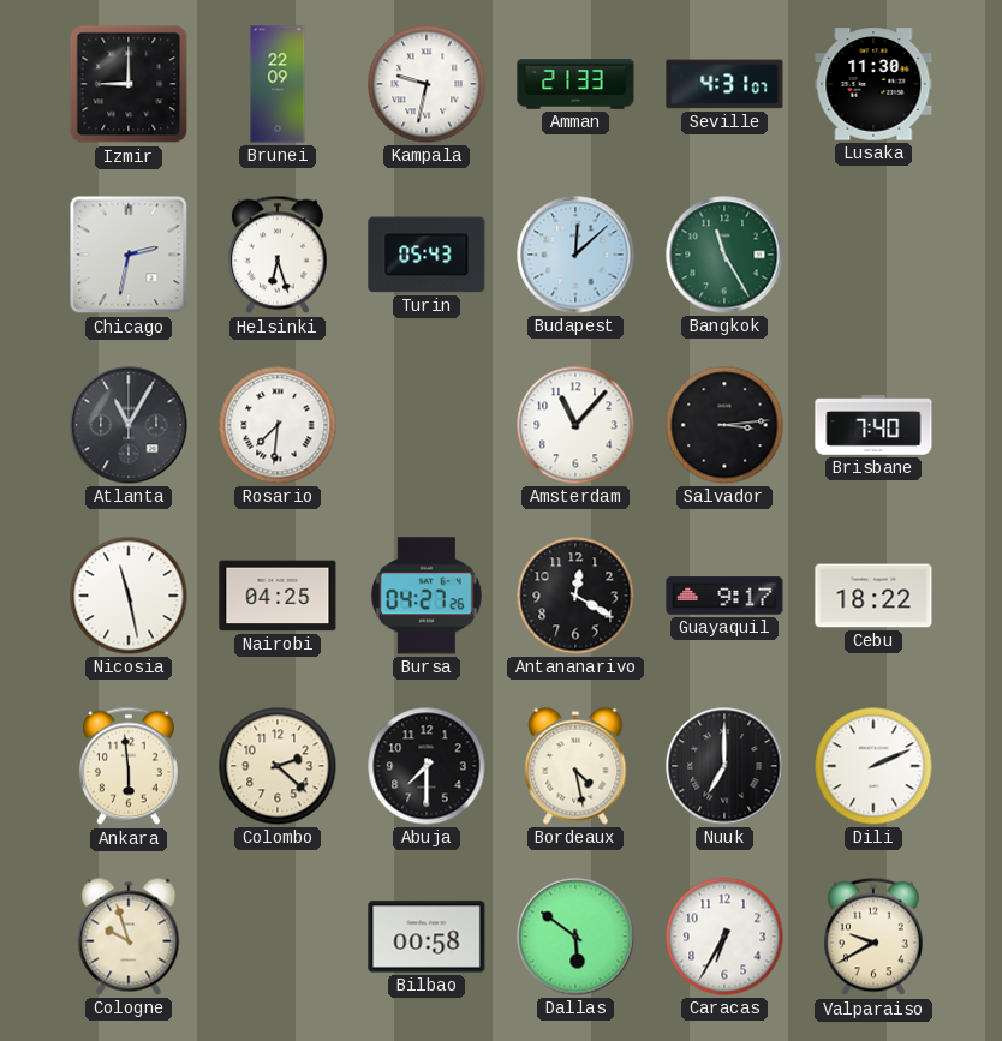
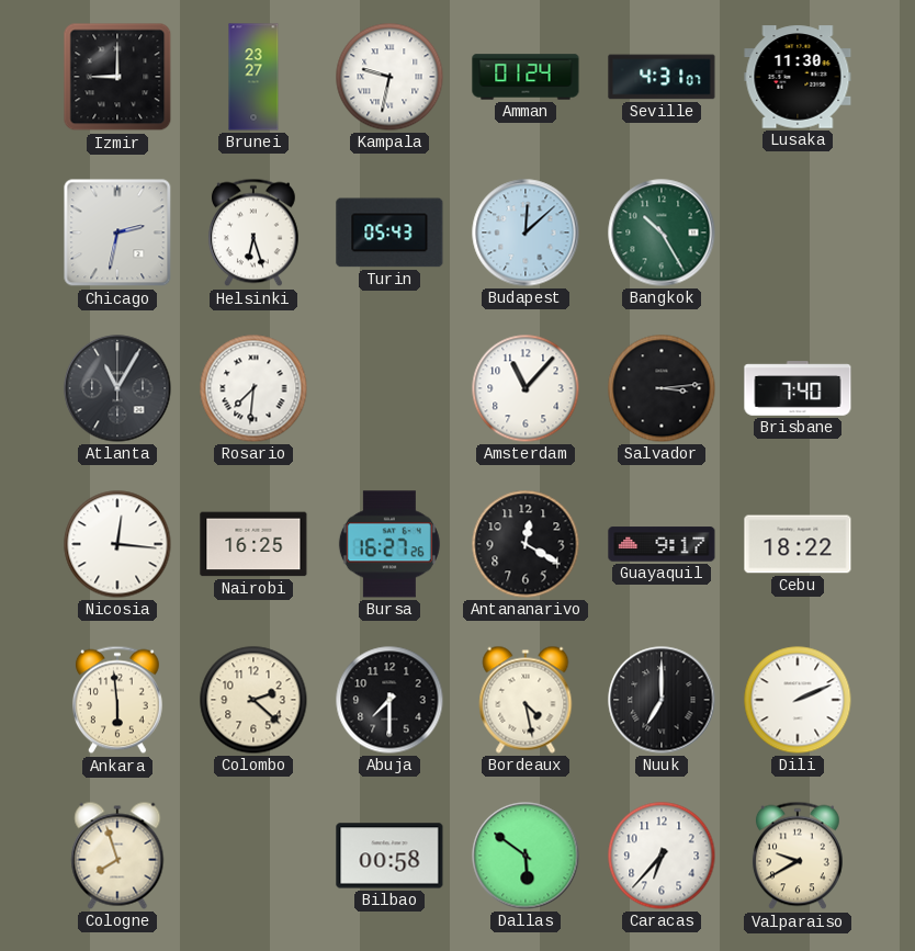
Brunei: 22:09 -> 23:27
Amman: 21:33 -> 01:24
Bangkok: 11:25 -> 10:25
Nicosia: 11:28 -> 12:16
Nairobi: 04:25 -> 16:25
Bursa: 04:27 -> 16:27
Cologne: 9:57 -> 7:57
Caracas: 6:35 -> 6:37
